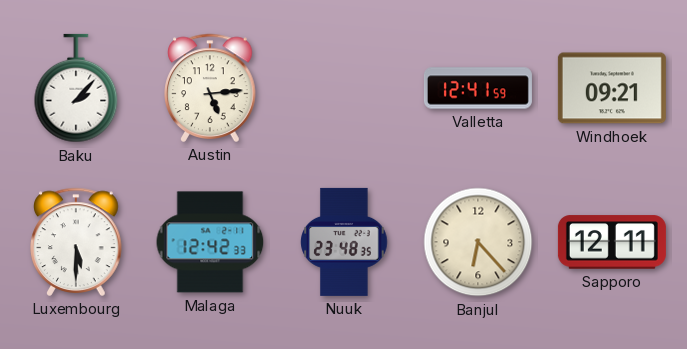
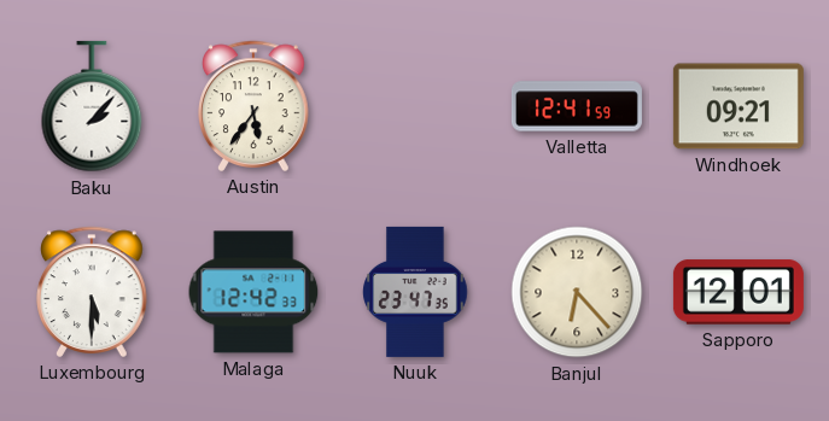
Austin: 5:14 -> 5:36
Nuuk: 23:48 -> 23:47
Sapporo: 12:11 -> 12:01
